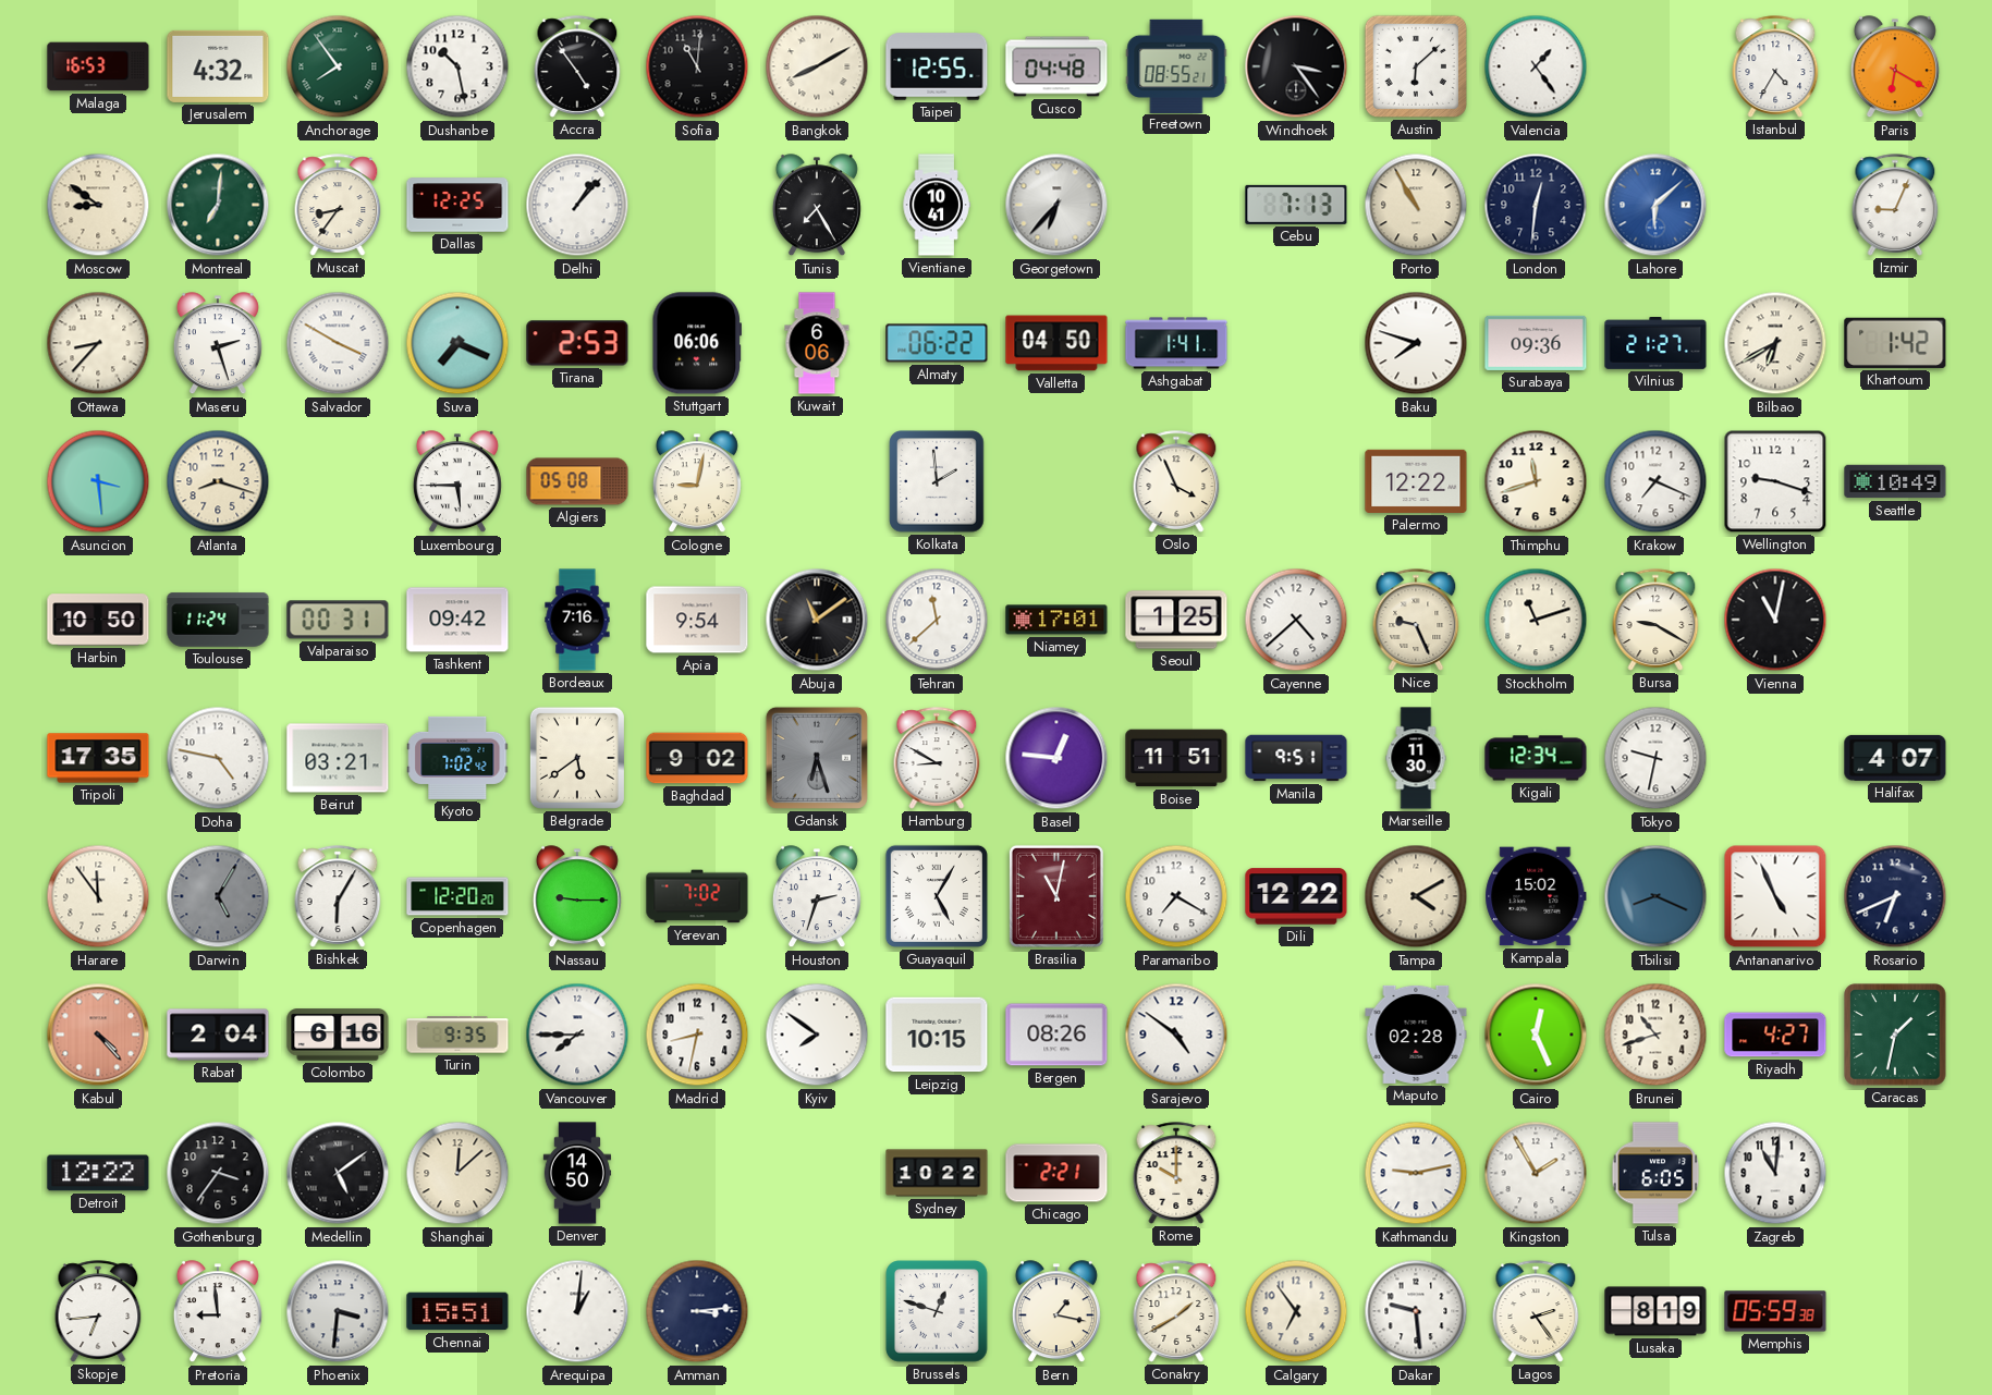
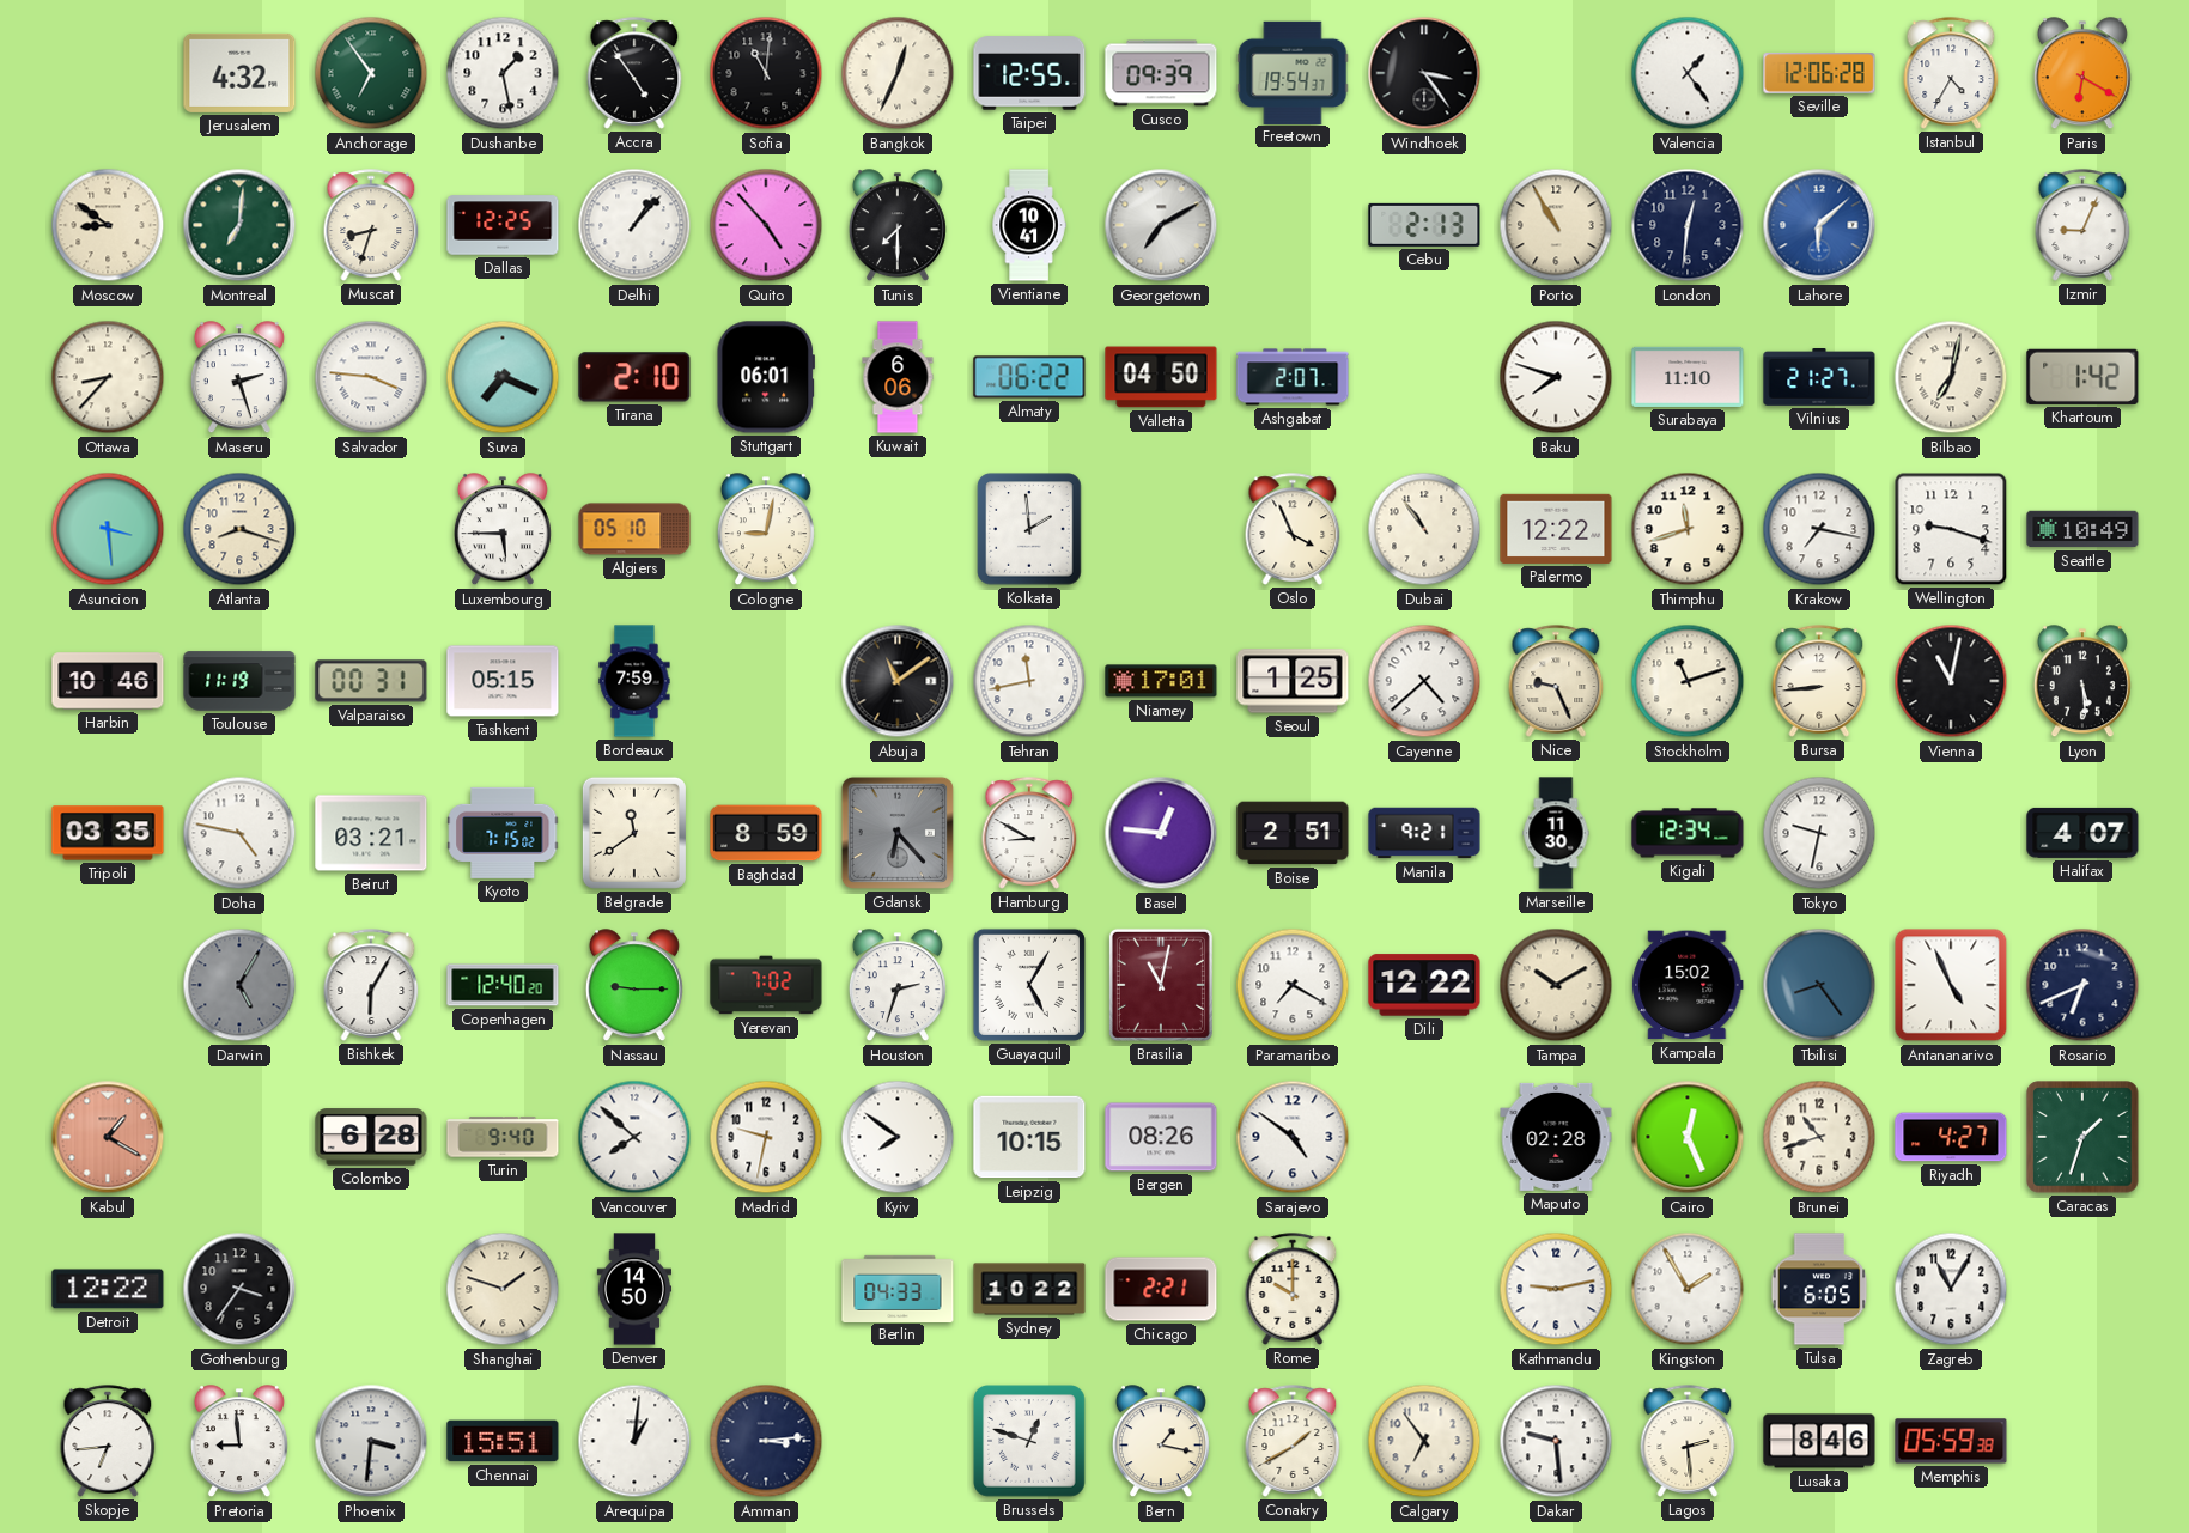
Malaga: 16:53 -> none
Anchorage: 7:54 -> 6:54
Dushanbe: 10:28 -> 1:28
Bangkok: 8:10 -> 12:34
Cusco: 04:48 -> 09:39
Freetown: 08:55 -> 19:54
Austin: 6:08 -> none
Seville: none -> 12:06
Muscat: 8:36 -> 8:33
Quito: none -> 4:53
Tunis: 7:25 -> 7:30
Georgetown: 6:37 -> 7:10
Cebu: 7:13 -> 2:13
Salvador: 3:50 -> 3:46
Tirana: 2:53 -> 2:10
Stuttgart: 06:06 -> 06:01
Ashgabat: 1:41 -> 2:07
Surabaya: 09:36 -> 11:10
Bilbao: 6:40 -> 7:02
Algiers: 05:08 -> 05:10
Dubai: none -> 10:54
Krakow: 7:19 -> 7:17
Harbin: 10:50 -> 10:46
Toulouse: 11:24 -> 11:19
Tashkent: 09:42 -> 05:15
Bordeaux: 7:16 -> 7:59
Apia: 9:54 -> none
Tehran: 11:38 -> 11:43
Bursa: 9:20 -> 8:44
Lyon: none -> 5:29
Tripoli: 17:35 -> 03:35
Kyoto: 7:02 -> 7:15
Belgrade: 5:39 -> 11:39
Baghdad: 9:02 -> 8:59
Gdansk: 6:27 -> 6:23
Boise: 11:51 -> 2:51
Manila: 9:51 -> 9:21
Harare: 11:54 -> none
Copenhagen: 12:20 -> 12:40
Tampa: 4:10 -> 10:10
Tbilisi: 8:19 -> 8:24
Kabul: 4:23 -> 1:20
Rabat: 2:04 -> none
Colombo: 6:16 -> 6:28
Turin: 9:35 -> 9:40
Vancouver: 7:45 -> 7:52
Madrid: 8:32 -> 9:32
Caracas: 1:32 -> 1:33
Medellin: 5:09 -> none
Shanghai: 12:08 -> 1:48
Berlin: none -> 04:33
Zagreb: 11:01 -> 11:05
Lagos: 2:24 -> 2:29
Lusaka: 8:19 -> 8:46
